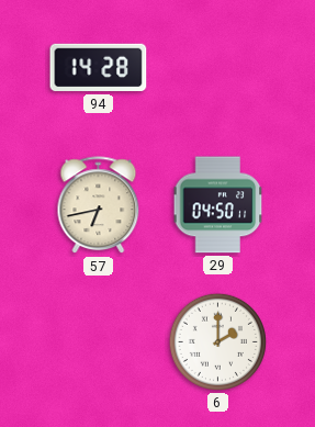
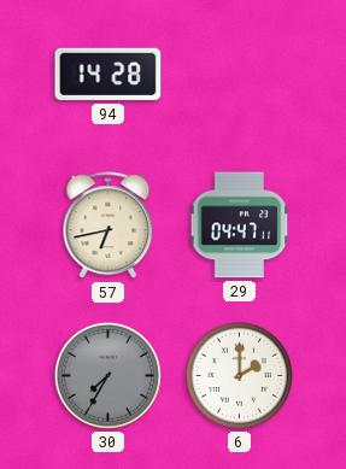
29: 04:50 -> 04:47
30: none -> 7:35
